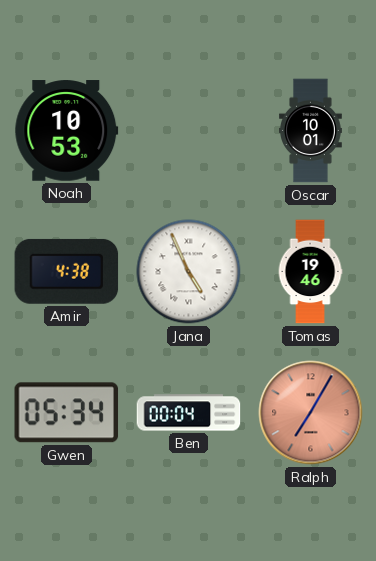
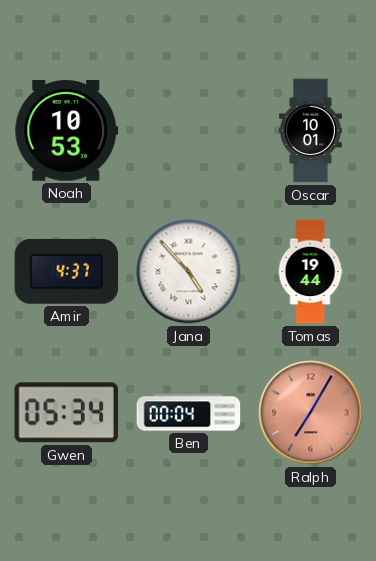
Amir: 4:38 -> 4:37
Jana: 4:56 -> 4:53
Tomas: 19:46 -> 19:44
